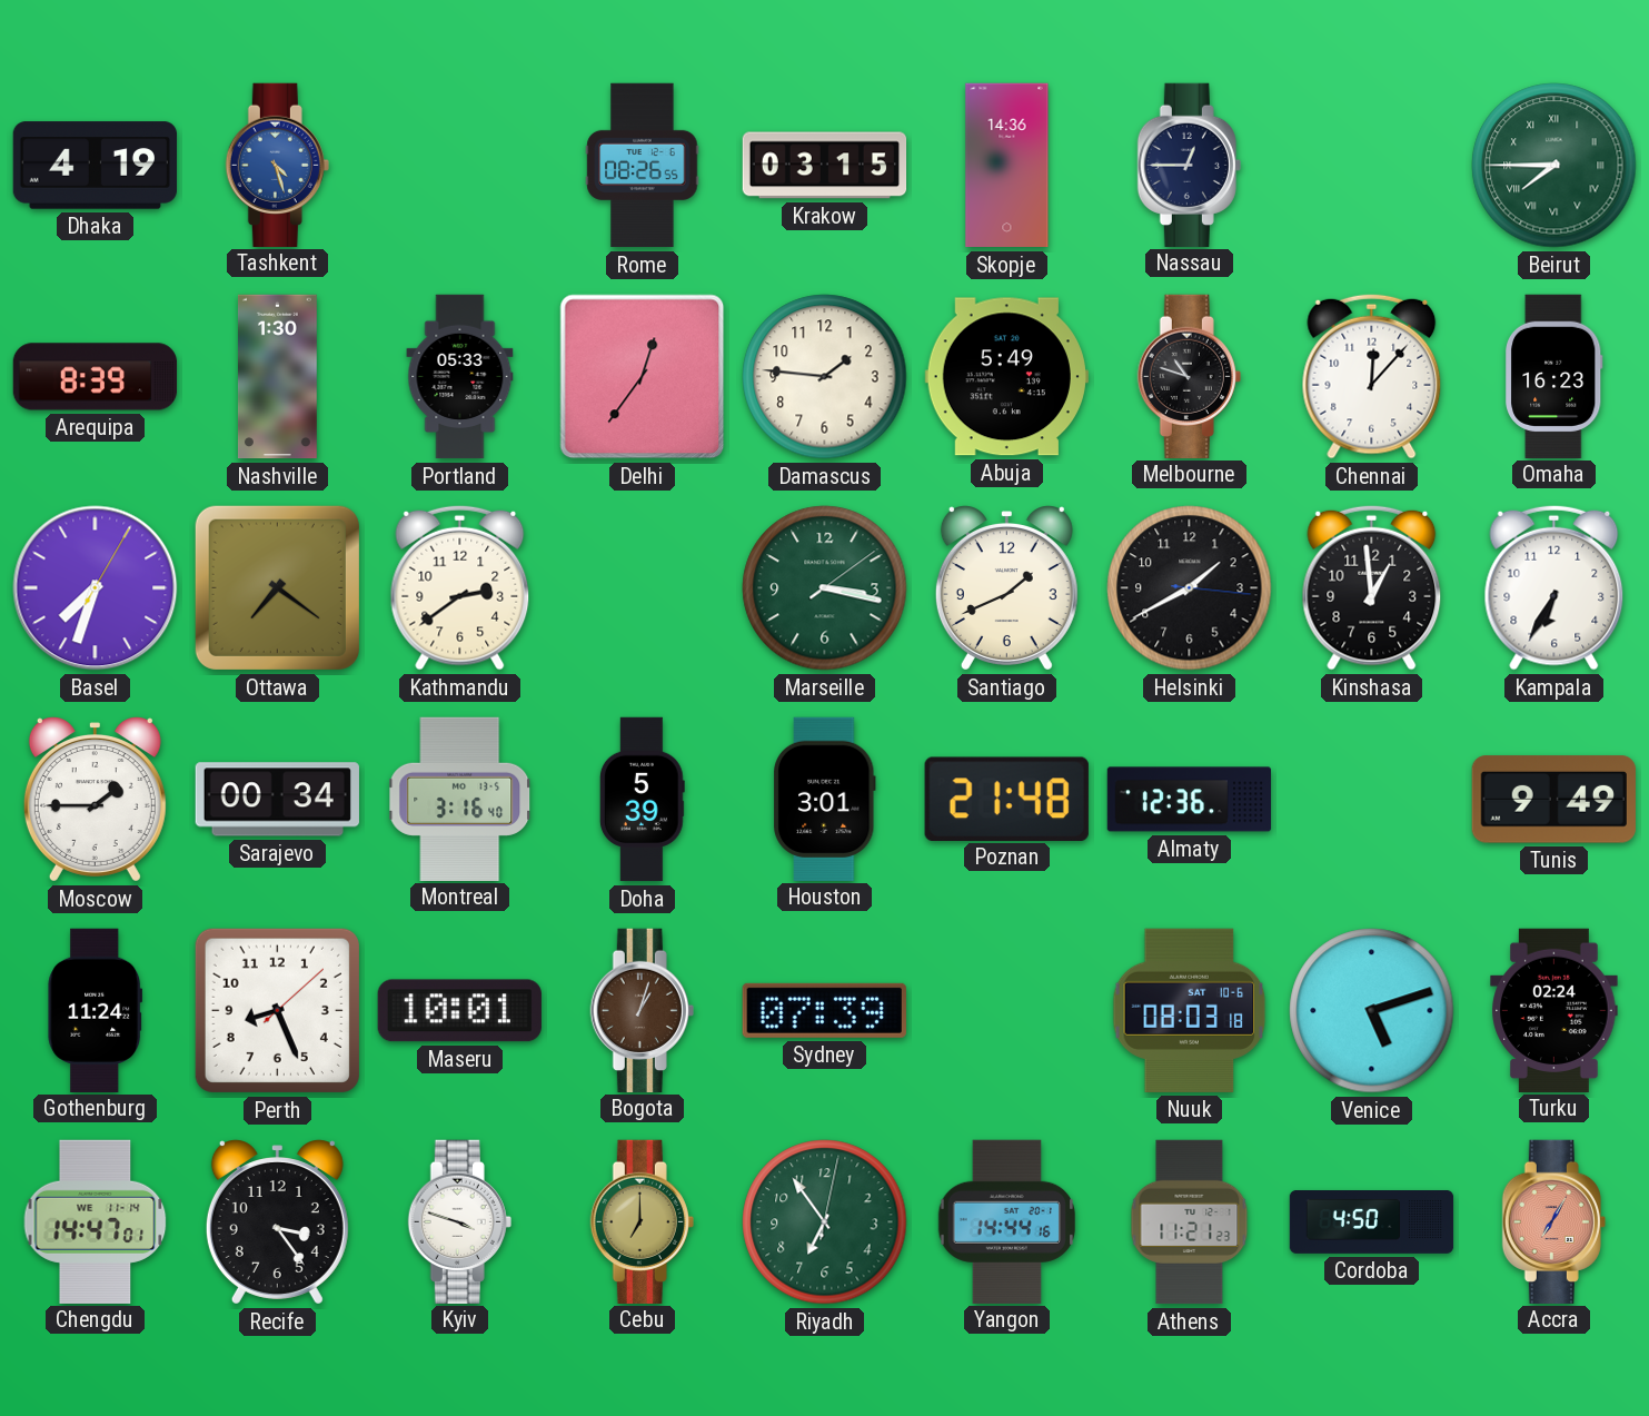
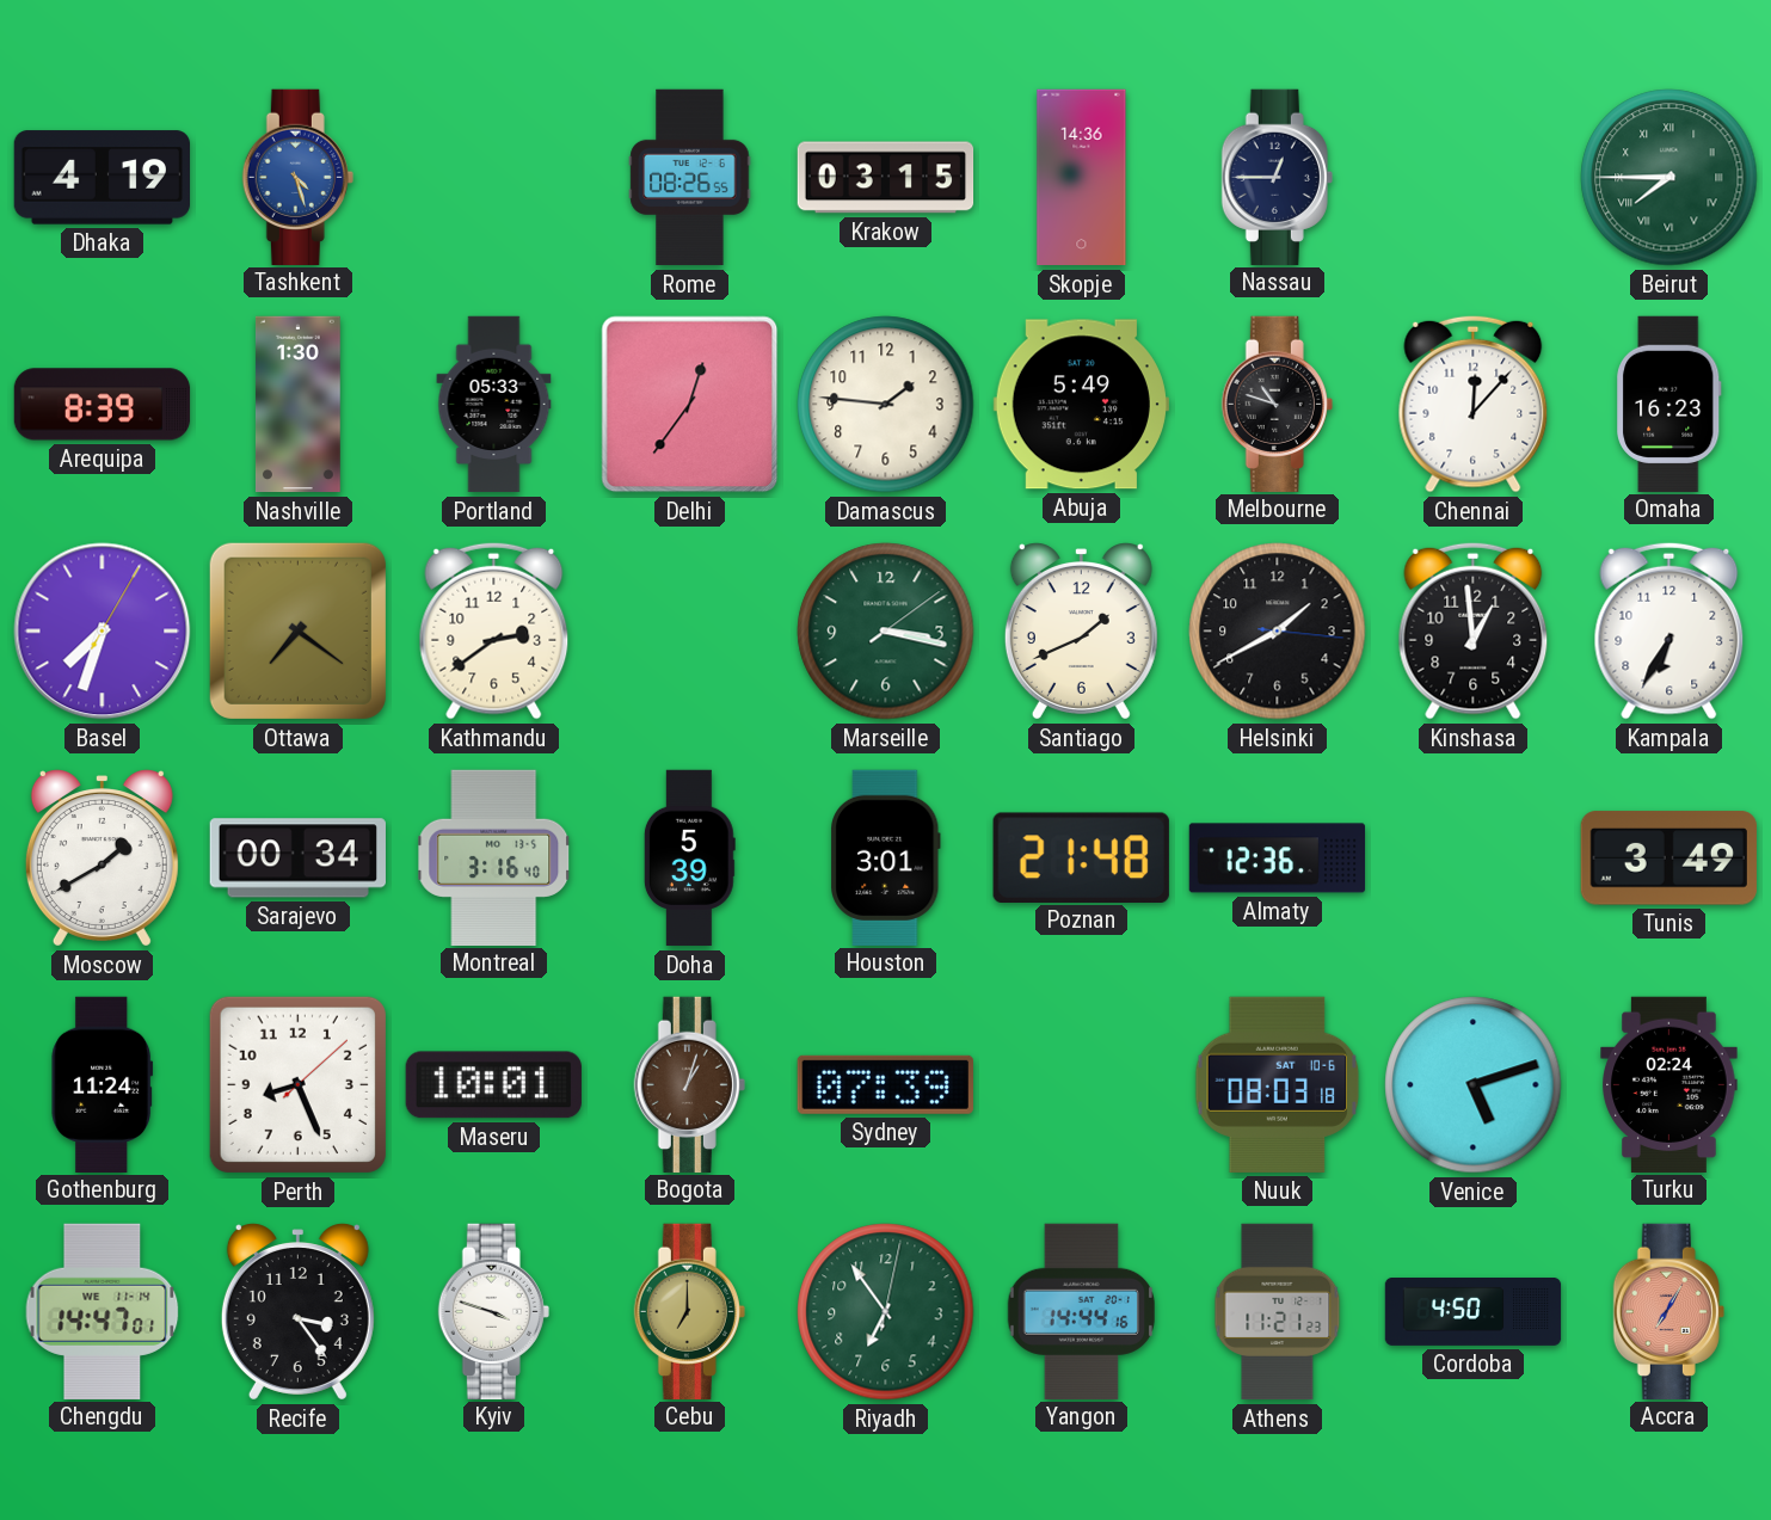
Moscow: 1:45 -> 1:40
Tunis: 9:49 -> 3:49
